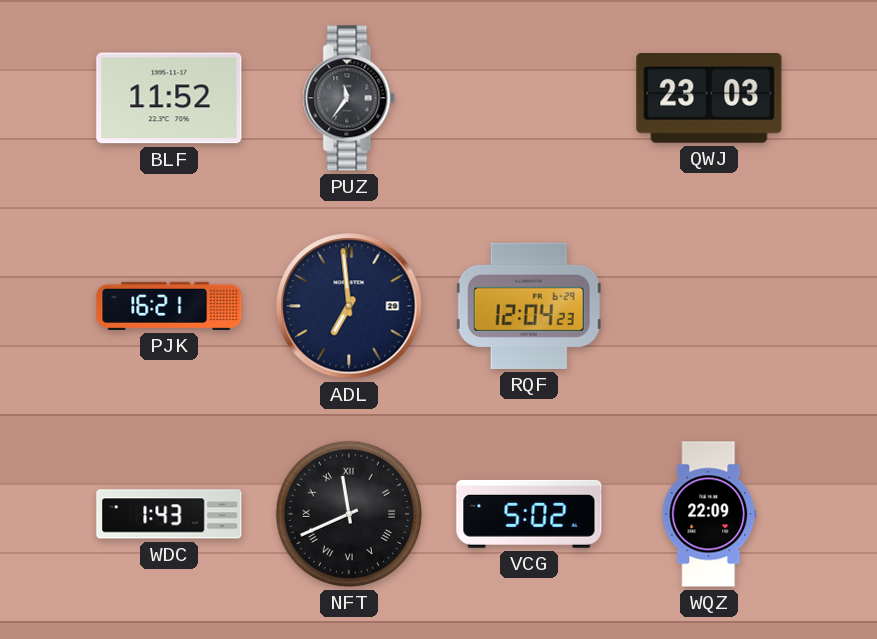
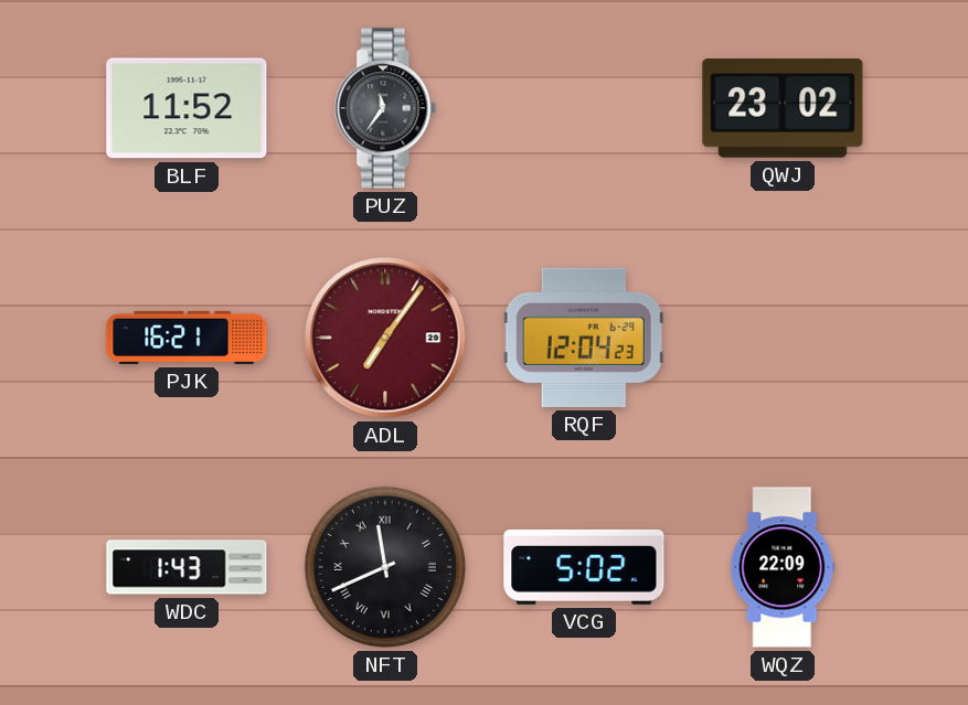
QWJ: 23:03 -> 23:02
ADL: 6:59 -> 7:06
ADL dial: navy -> burgundy
